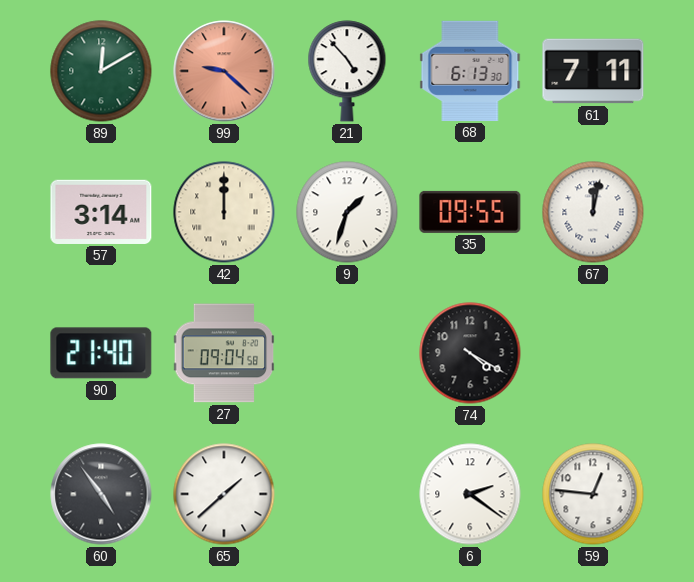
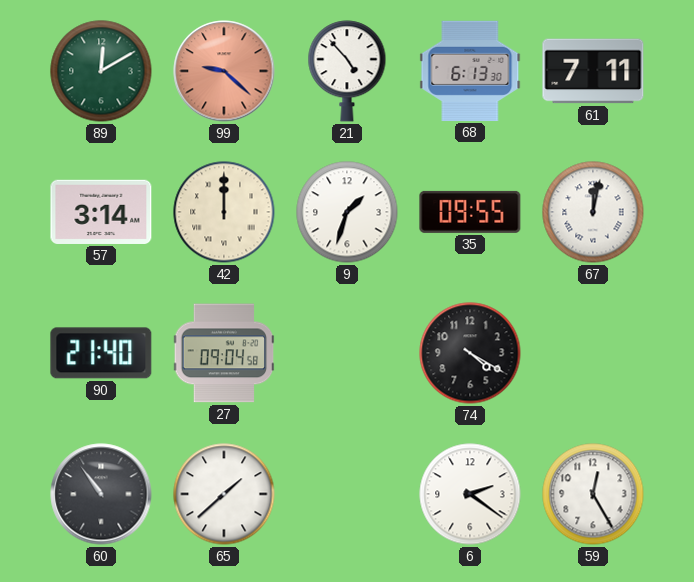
60: 4:54 -> 10:54
59: 12:46 -> 12:25
